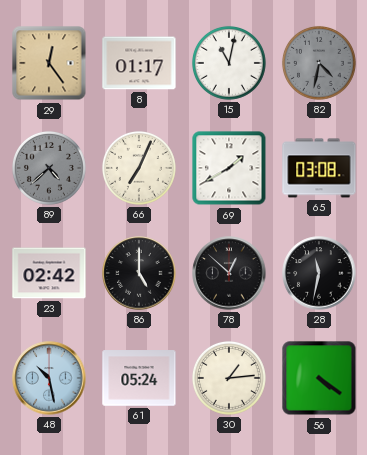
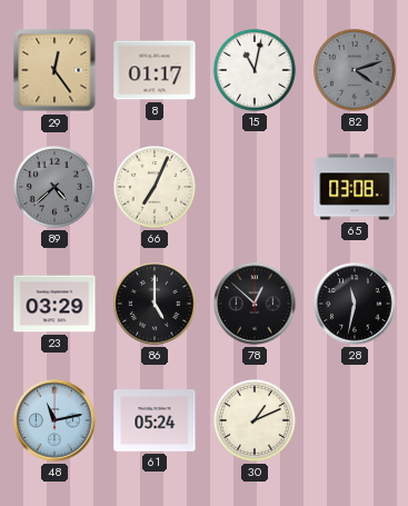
82: 4:32 -> 4:12
69: 1:40 -> none
23: 02:42 -> 03:29
48: 10:28 -> 11:13
30: 1:14 -> 1:11
56: 4:21 -> none
